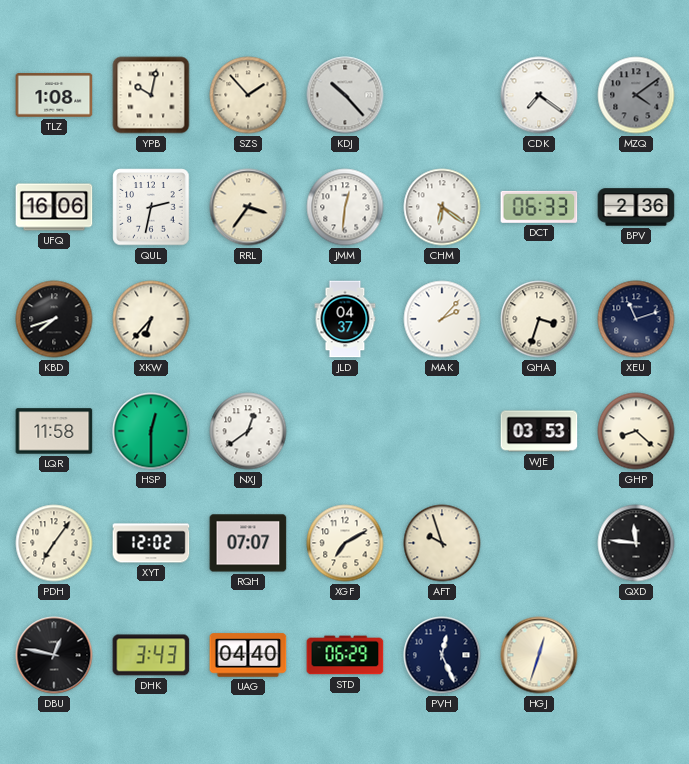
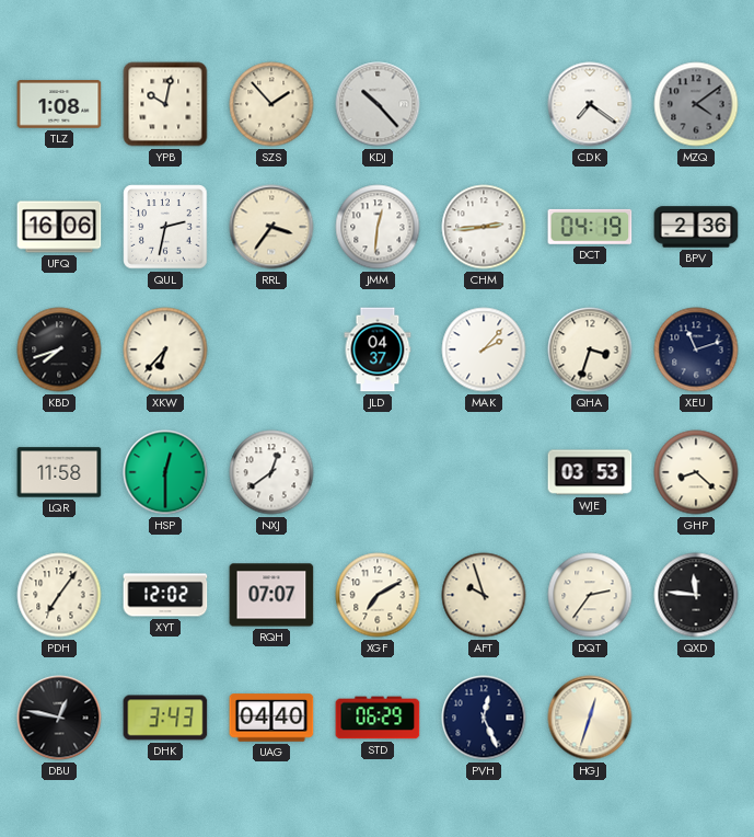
CHM: 6:21 -> 2:44
DCT: 06:33 -> 04:19
DQT: none -> 2:36
